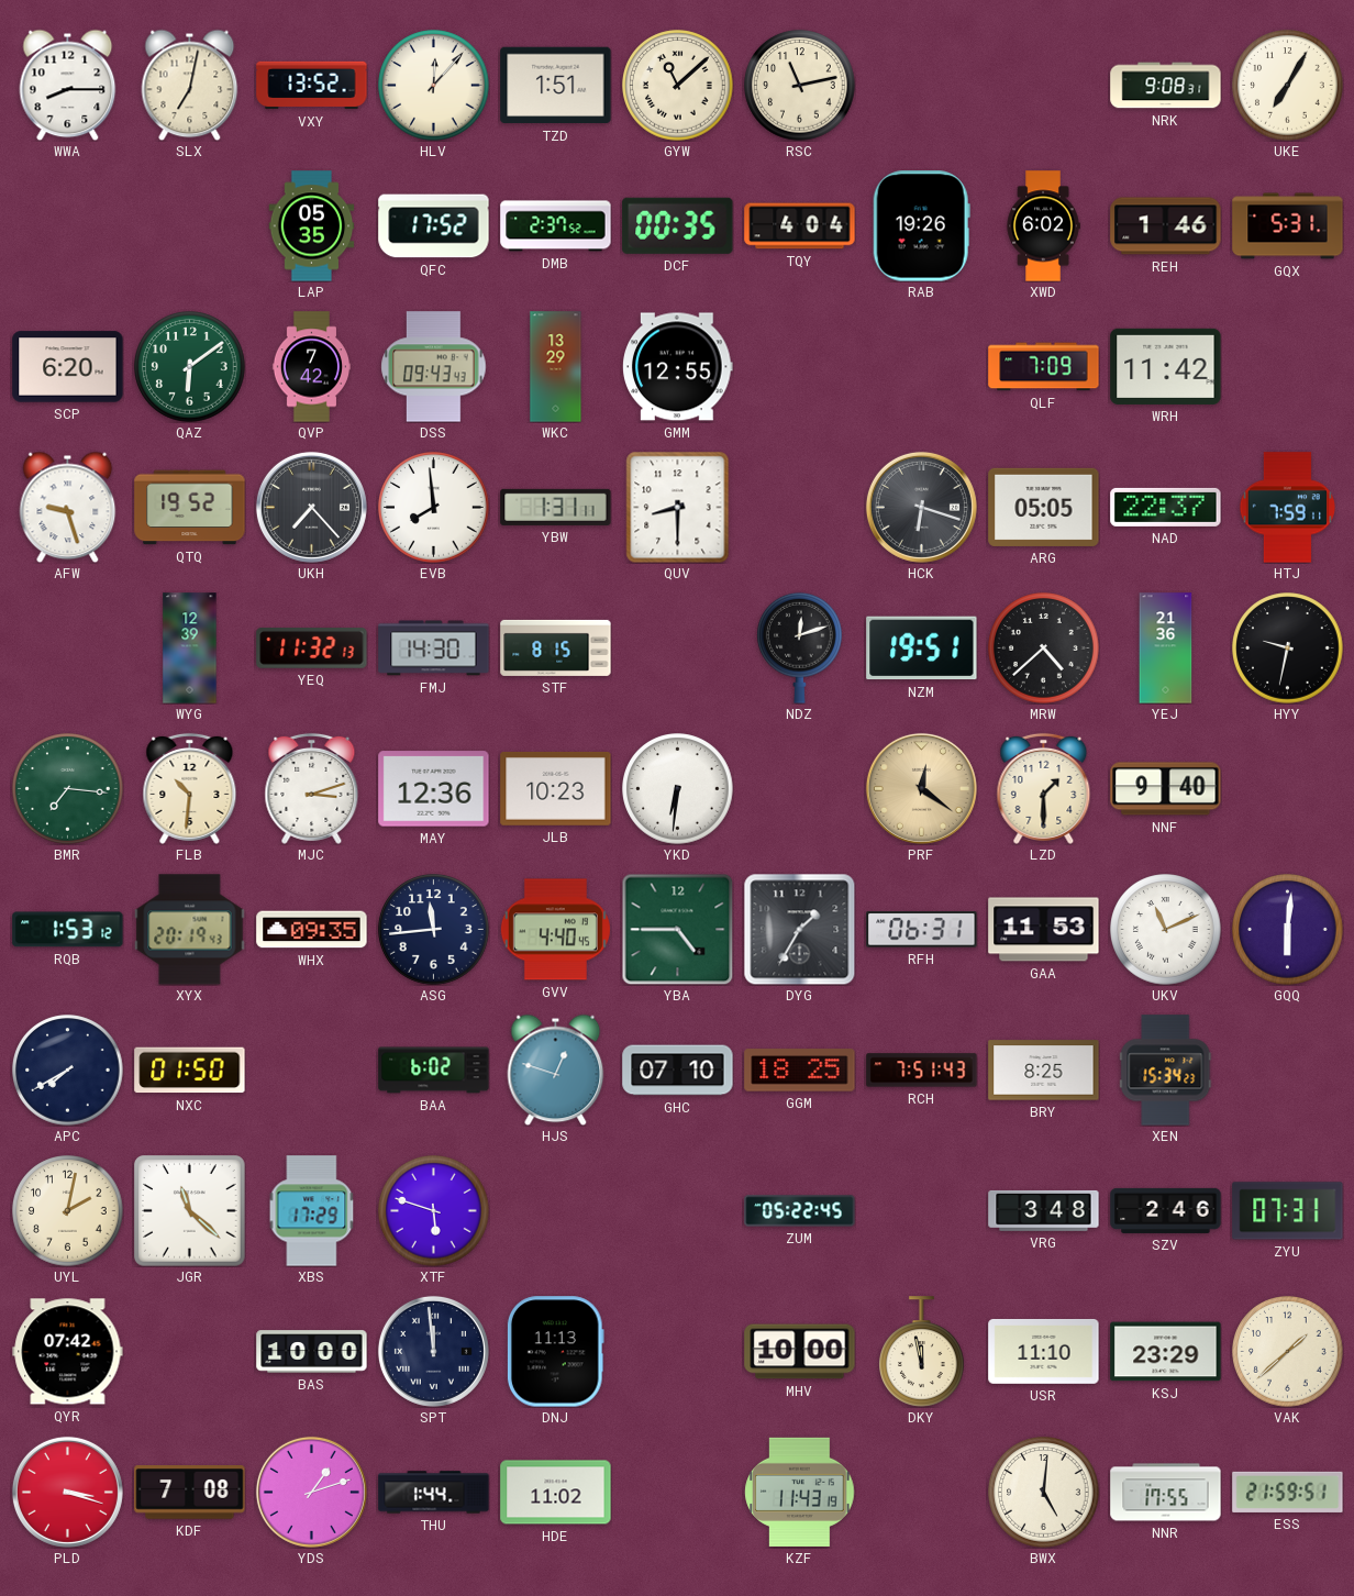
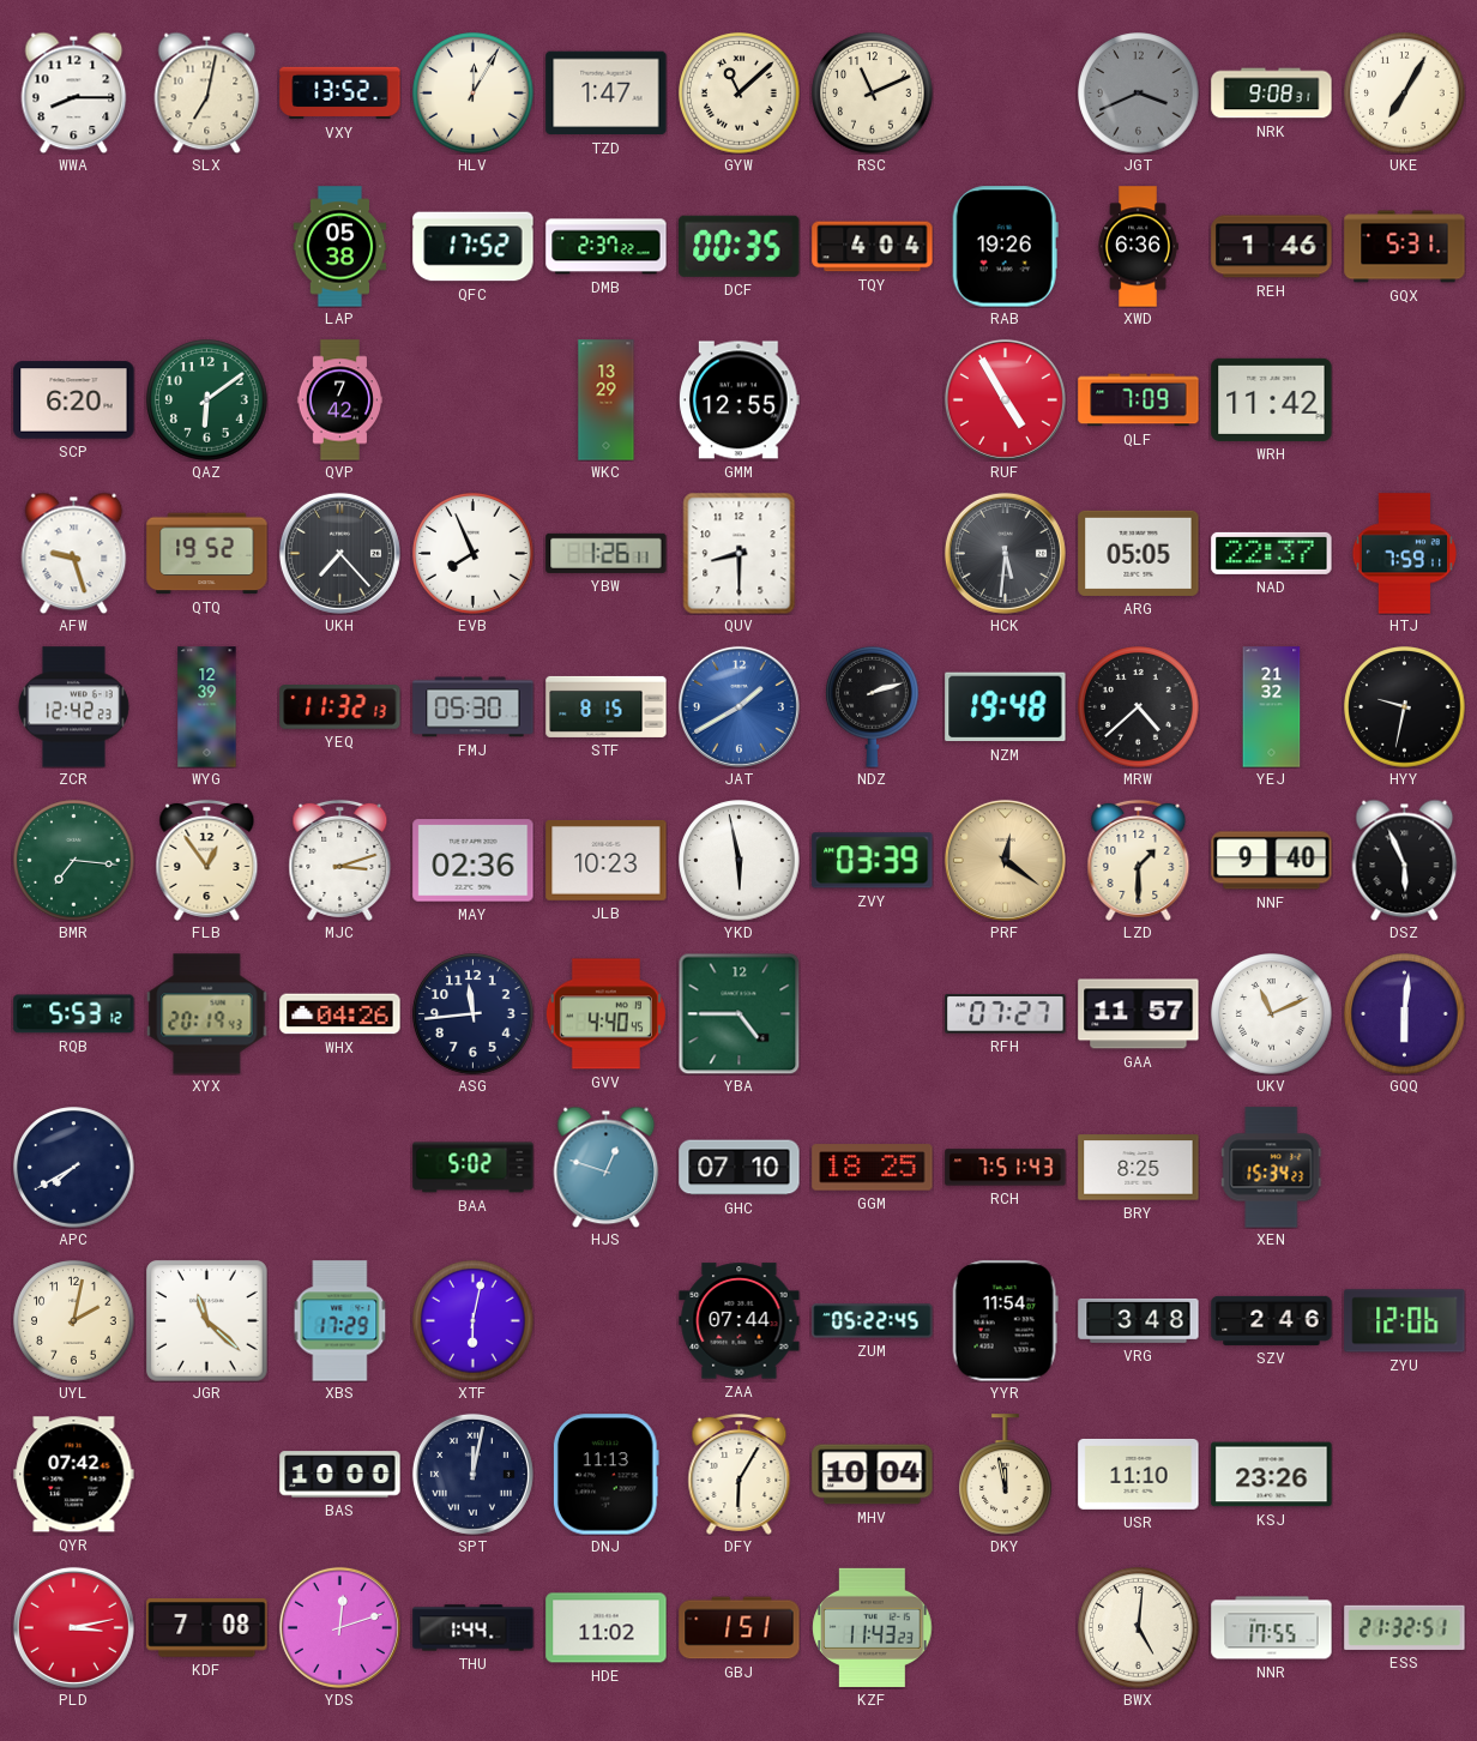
HLV: 12:07 -> 12:05
TZD: 1:51 -> 1:47
RSC: 11:13 -> 11:11
JGT: none -> 3:41
LAP: 05:35 -> 05:38
DMB: 2:37:52 -> 2:37:22
XWD: 6:02 -> 6:36
DSS: 09:43 -> none
RUF: none -> 4:55
EVB: 7:59 -> 7:56
YBW: 1:31 -> 1:26
HCK: 6:18 -> 5:31
ZCR: none -> 12:42
FMJ: 14:30 -> 05:30
JAT: none -> 1:40
NDZ: 12:12 -> 2:12
NZM: 19:51 -> 19:48
YEJ: 21:36 -> 21:32
FLB: 10:31 -> 12:54
MAY: 12:36 -> 02:36
YKD: 6:31 -> 5:58
ZVY: none -> 03:39
DSZ: none -> 5:56
RQB: 1:53 -> 5:53
WHX: 09:35 -> 04:26
DYG: 1:35 -> none
RFH: 06:31 -> 07:27
GAA: 11:53 -> 11:57
NXC: 01:50 -> none
BAA: 6:02 -> 5:02
XTF: 5:48 -> 6:02
ZAA: none -> 07:44
YYR: none -> 11:54
ZYU: 07:31 -> 12:06
SPT: 11:59 -> 12:02
DFY: none -> 6:05
MHV: 10:00 -> 10:04
KSJ: 23:29 -> 23:26
VAK: 1:38 -> none
PLD: 3:18 -> 3:13
YDS: 1:12 -> 12:12
GBJ: none -> 1:51
KZF: 11:43:19 -> 11:43:23
ESS: 21:59 -> 21:32
